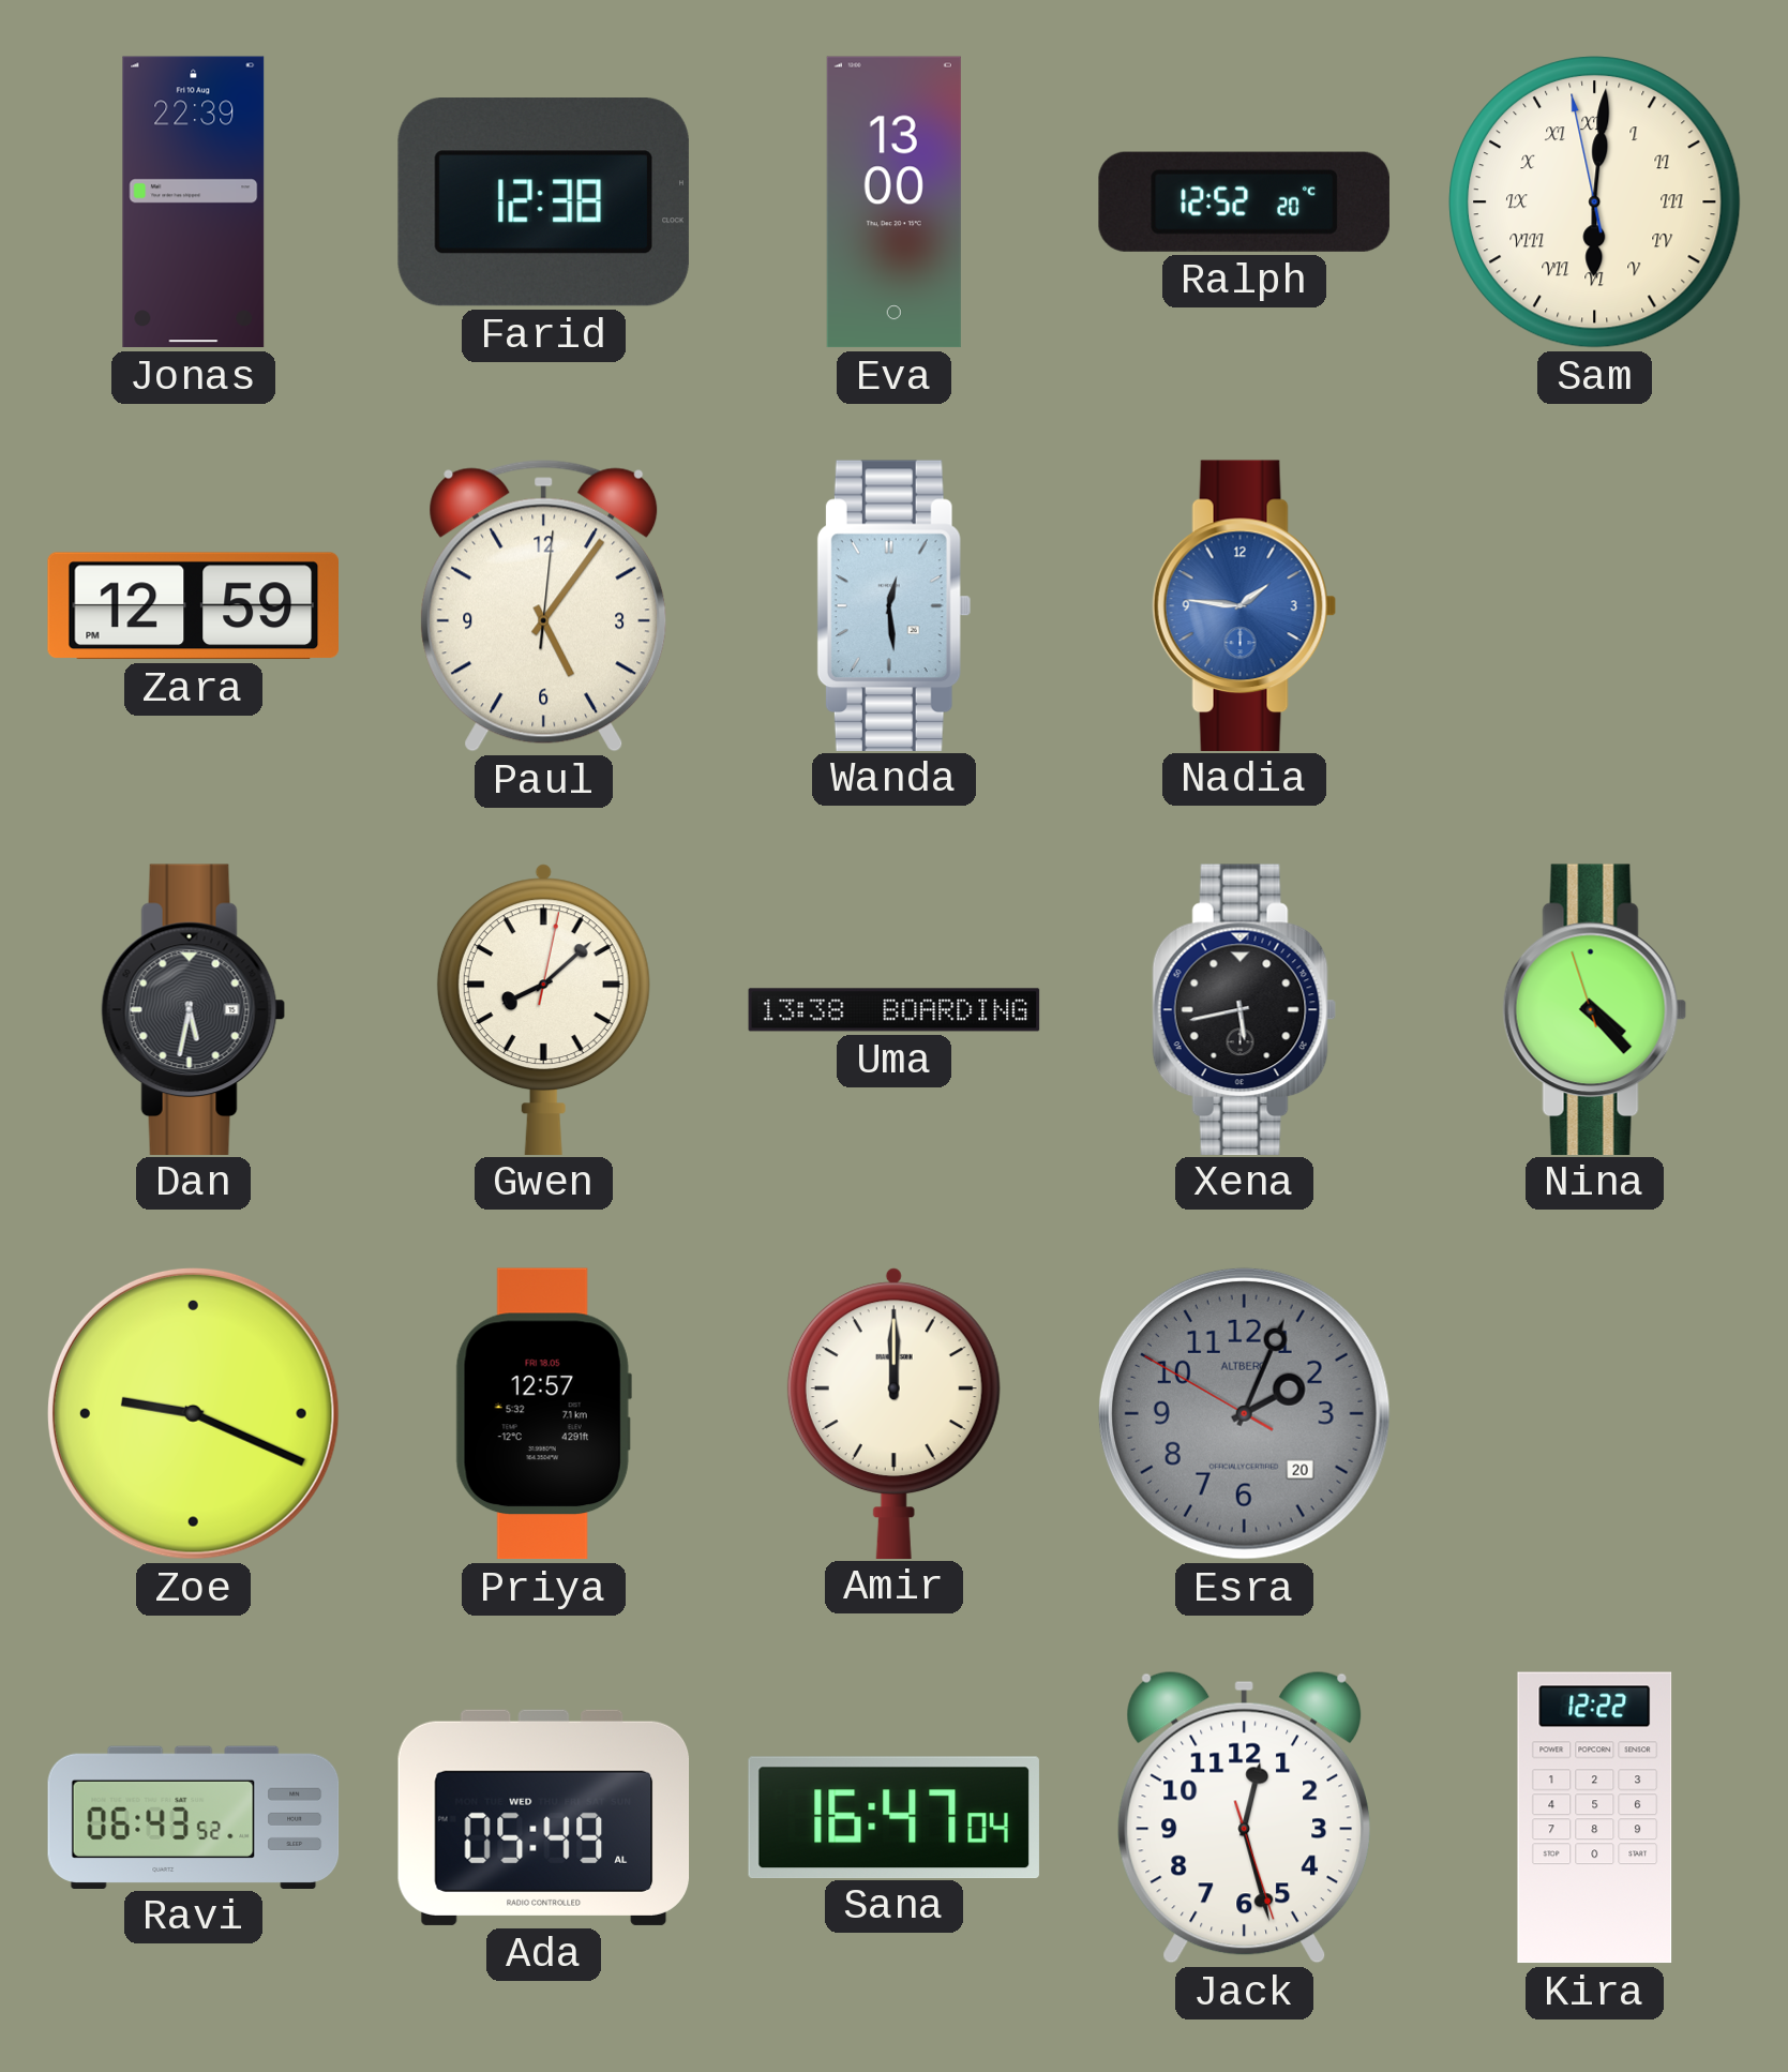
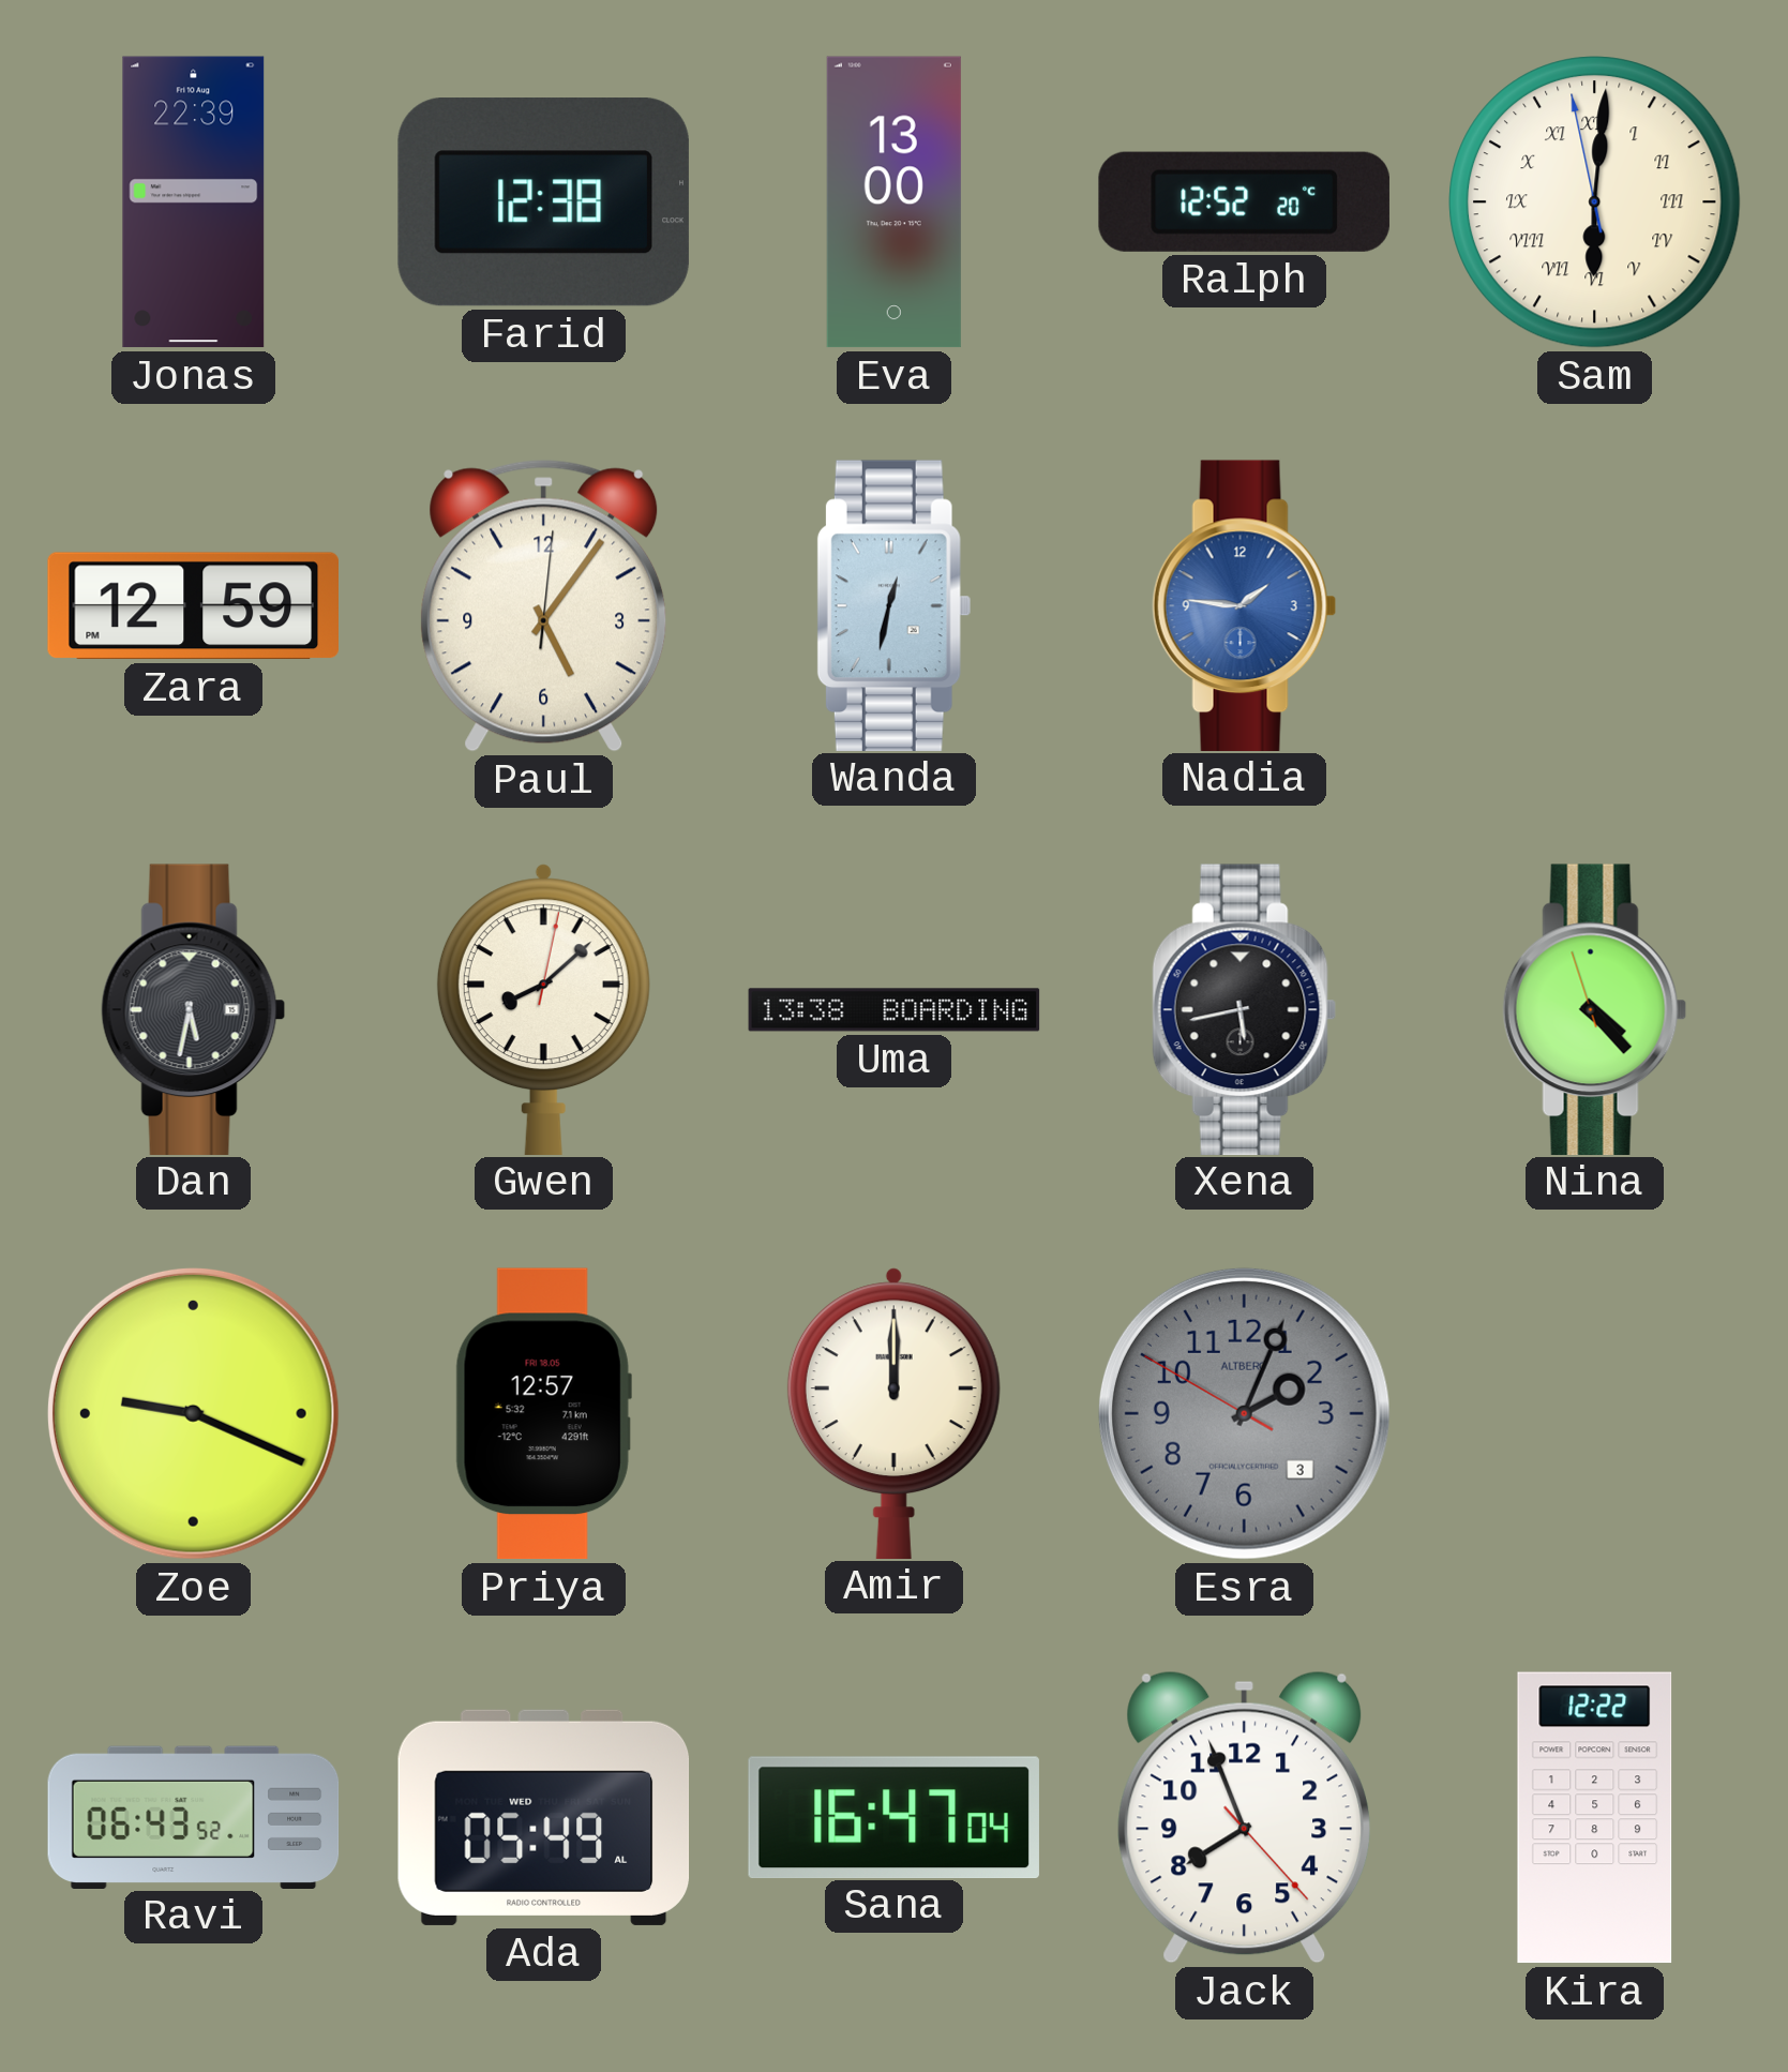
Wanda: 12:29 -> 12:32
Esra date: 20 -> 3
Jack: 12:27 -> 7:56
